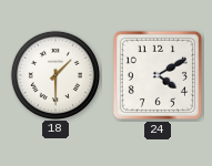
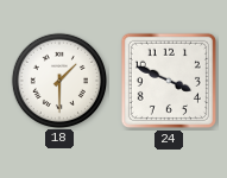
24: 4:10 -> 3:49
